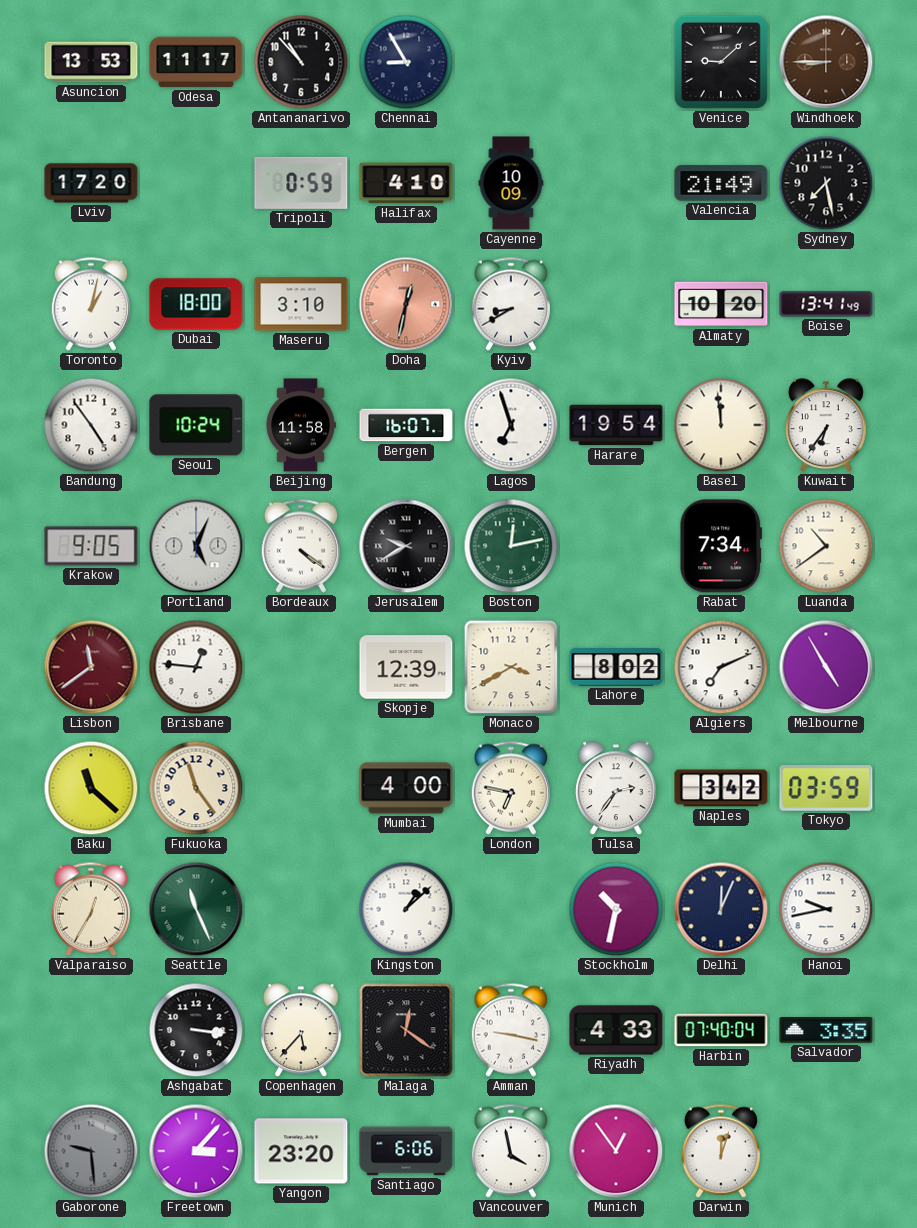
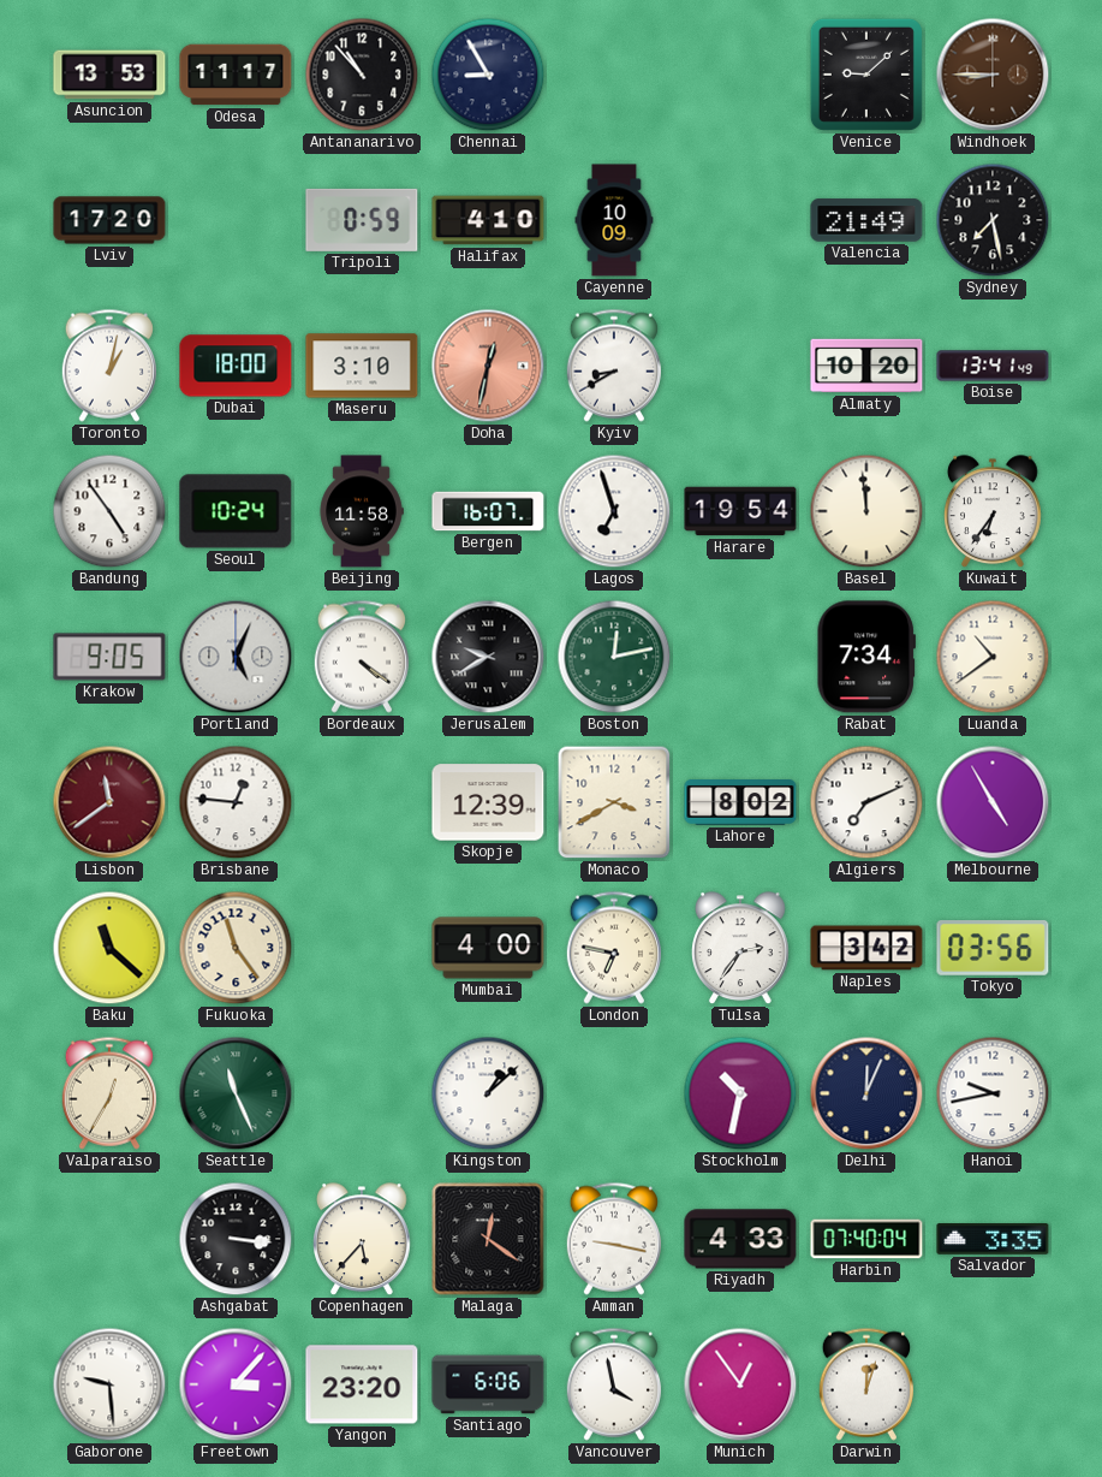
Tokyo: 03:59 -> 03:56
Gaborone dial: grey -> white
